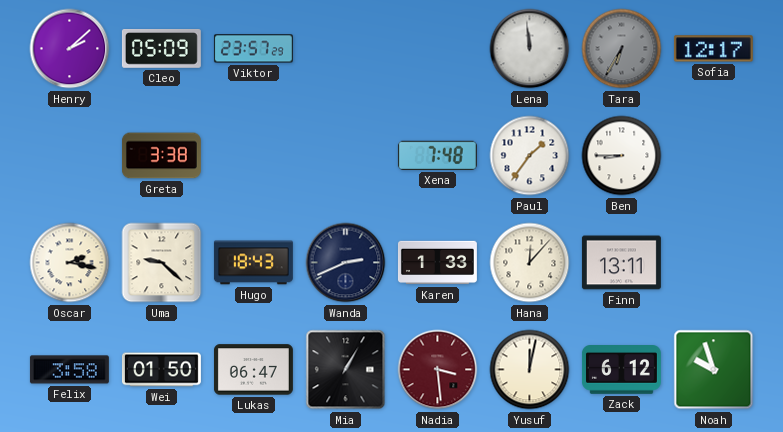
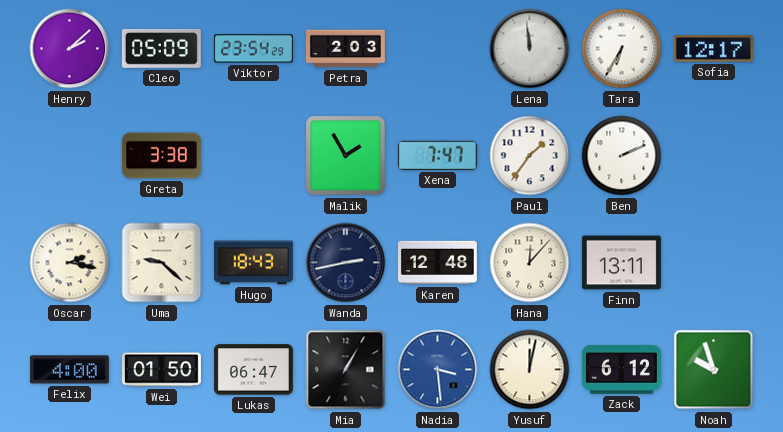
Viktor: 23:57 -> 23:54
Petra: none -> 2:03
Tara dial: grey -> white
Malik: none -> 1:55
Xena: 7:48 -> 7:47
Ben: 8:45 -> 2:11
Wanda: 2:41 -> 2:43
Karen: 1:33 -> 12:48
Felix: 3:58 -> 4:00
Nadia dial: burgundy -> blue
